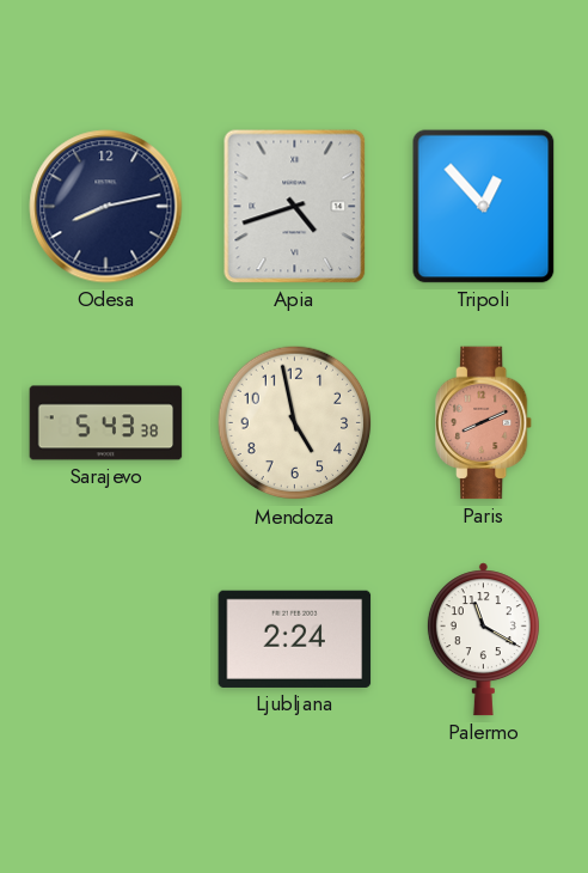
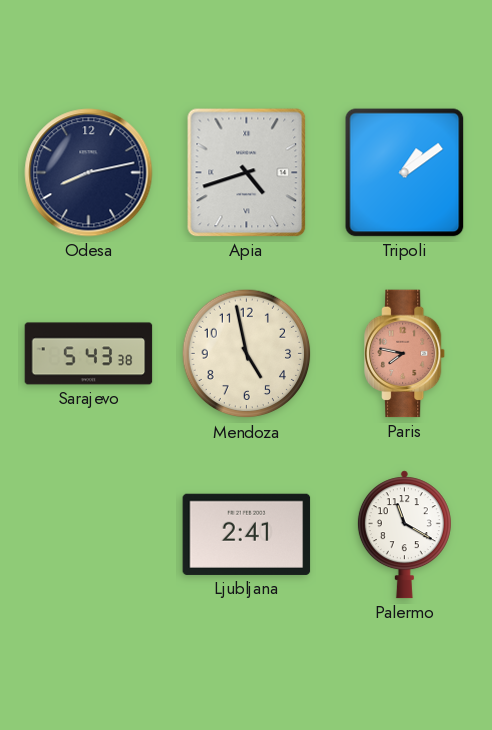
Tripoli: 12:53 -> 1:09
Paris: 8:11 -> 7:47
Ljubljana: 2:24 -> 2:41
